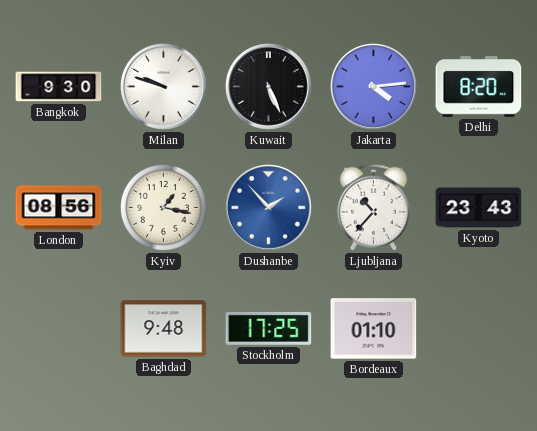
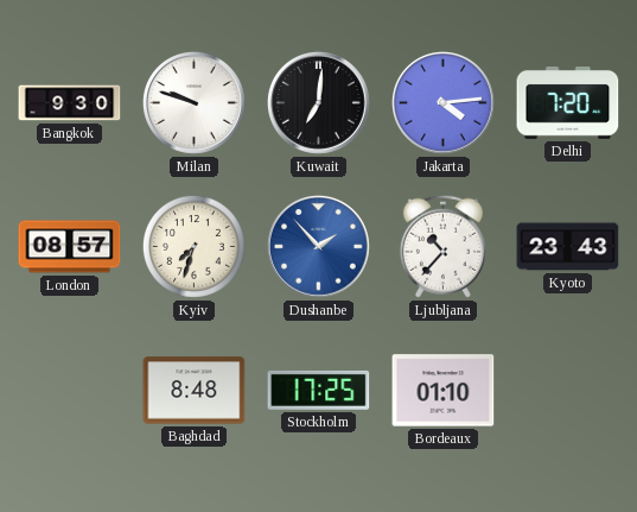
Kuwait: 5:26 -> 7:01
Delhi: 8:20 -> 7:20
London: 08:56 -> 08:57
Kyiv: 1:17 -> 7:33
Baghdad: 9:48 -> 8:48
